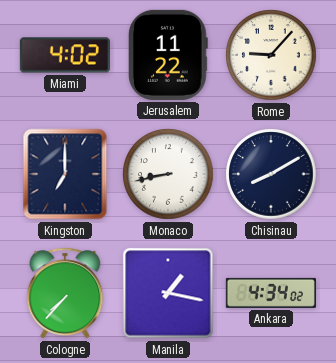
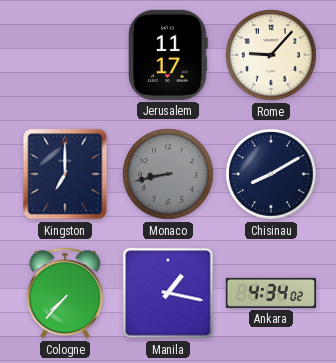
Miami: 4:02 -> none
Jerusalem: 11:22 -> 11:17
Monaco dial: white -> grey
